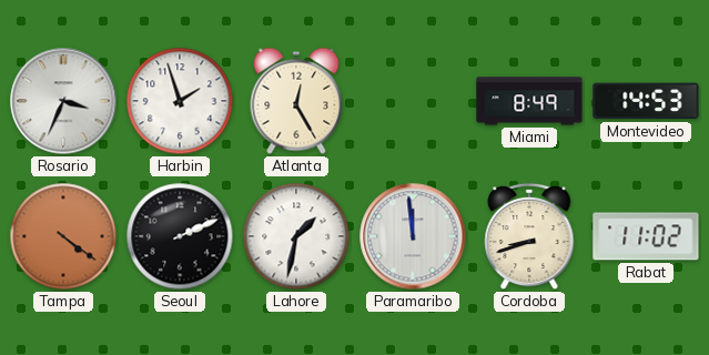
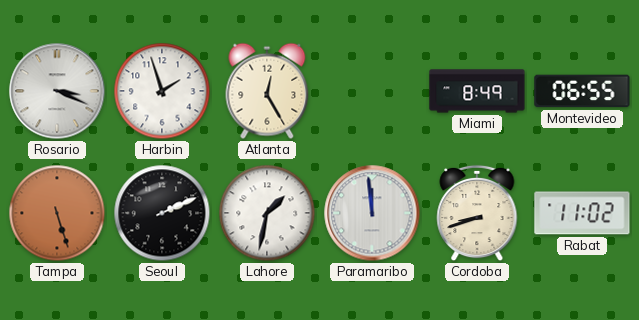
Rosario: 3:34 -> 3:19
Montevideo: 14:53 -> 06:55
Tampa: 4:21 -> 5:27
